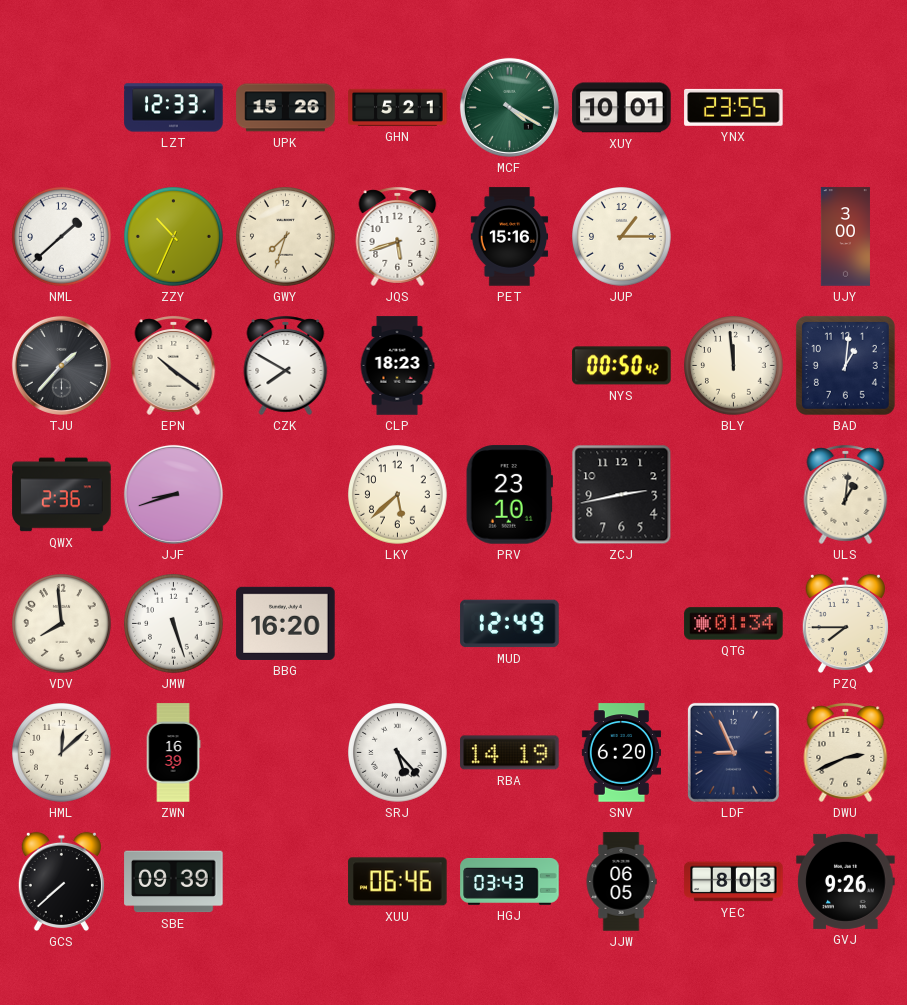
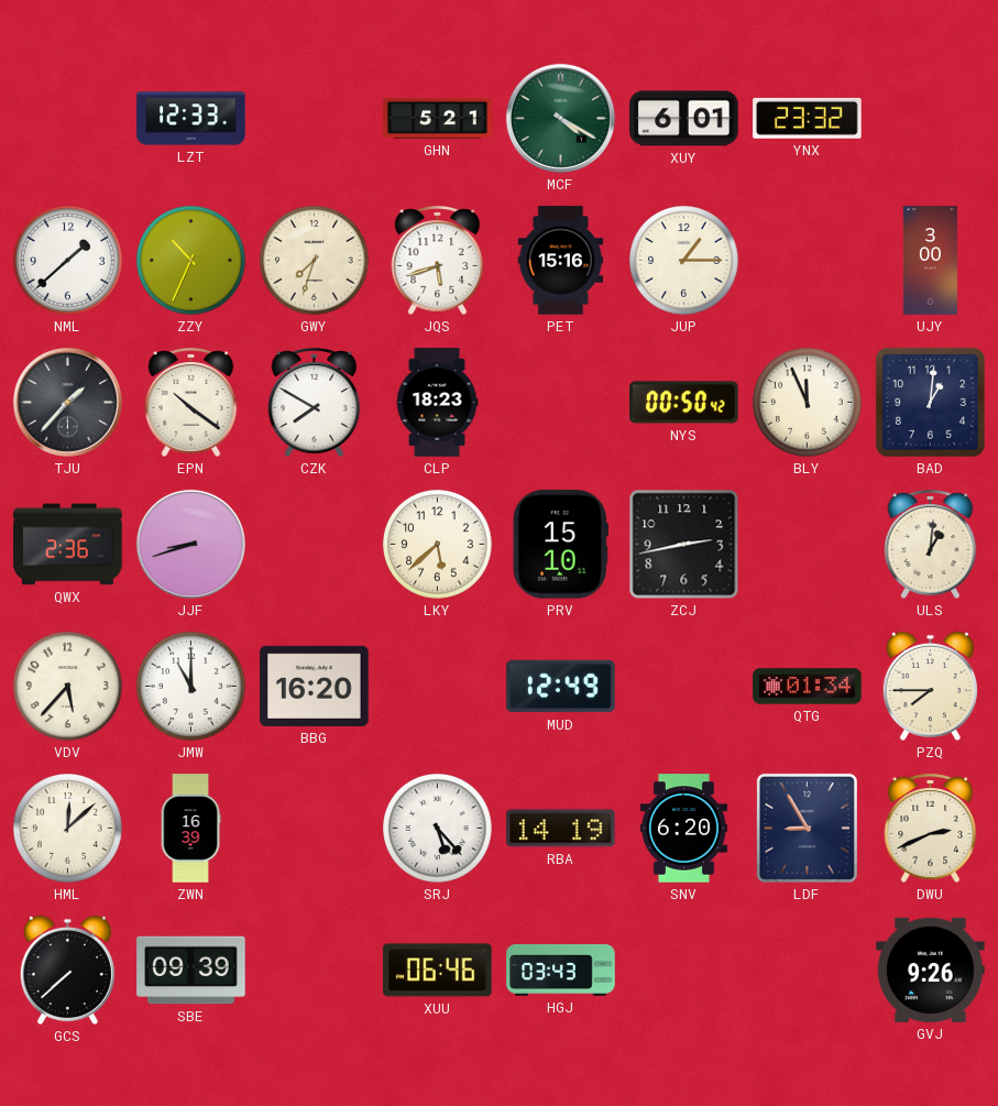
UPK: 15:26 -> none
XUY: 10:01 -> 6:01
YNX: 23:55 -> 23:32
BLY: 11:59 -> 11:56
PRV: 23:10 -> 15:10
VDV: 7:59 -> 5:37
JMW: 5:27 -> 11:00
LDF: 8:56 -> 8:55
JJW: 06:05 -> none
YEC: 8:03 -> none
